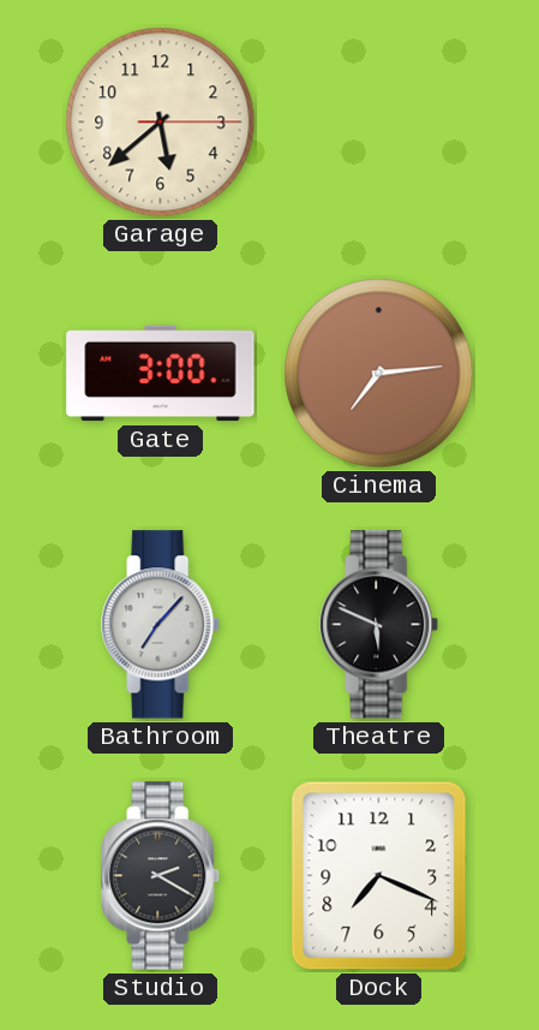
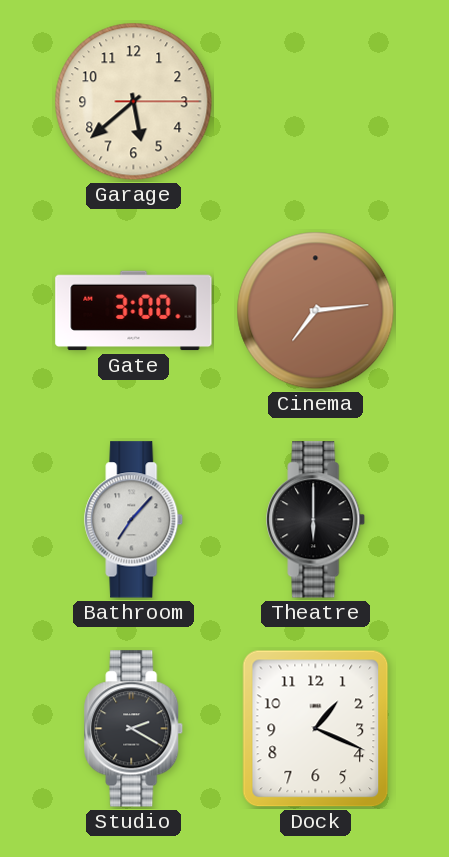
Theatre: 5:49 -> 6:00
Dock: 7:19 -> 1:19
